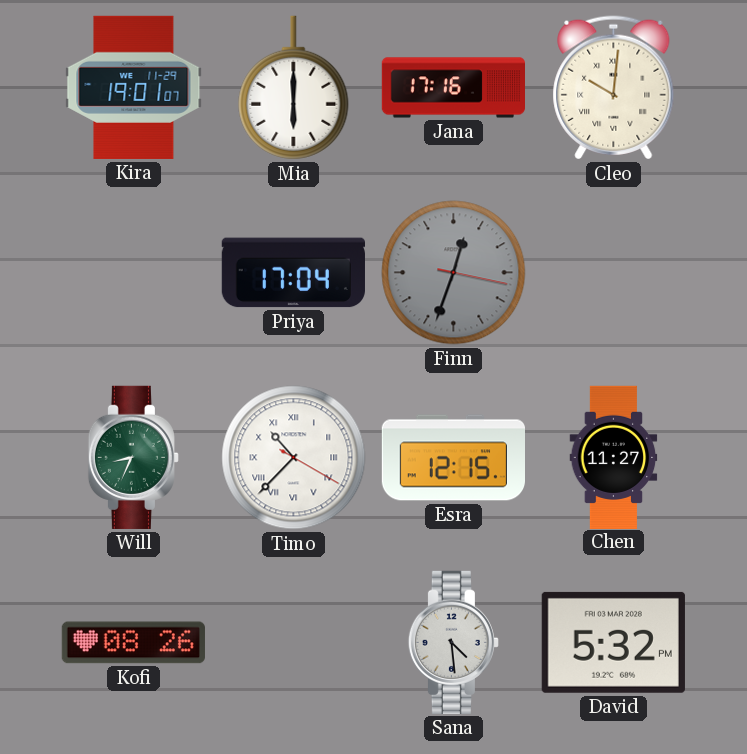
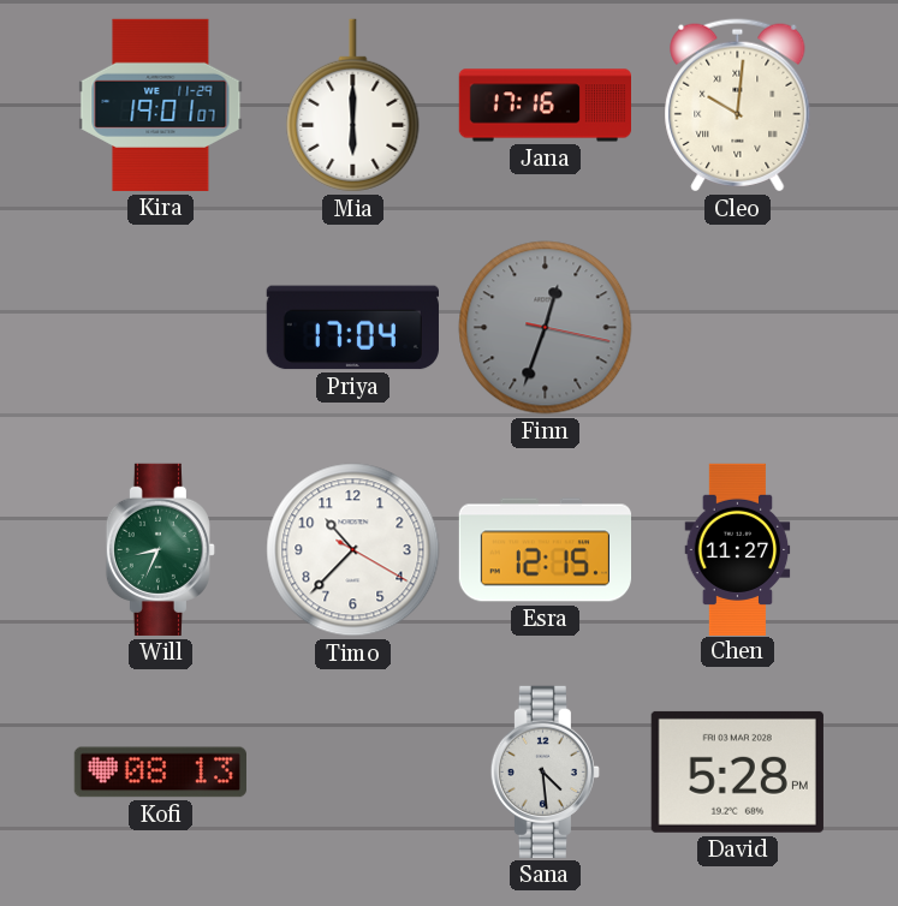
Timo numerals: Roman -> Arabic
Kofi: 08:26 -> 08:13
David: 5:32 -> 5:28
